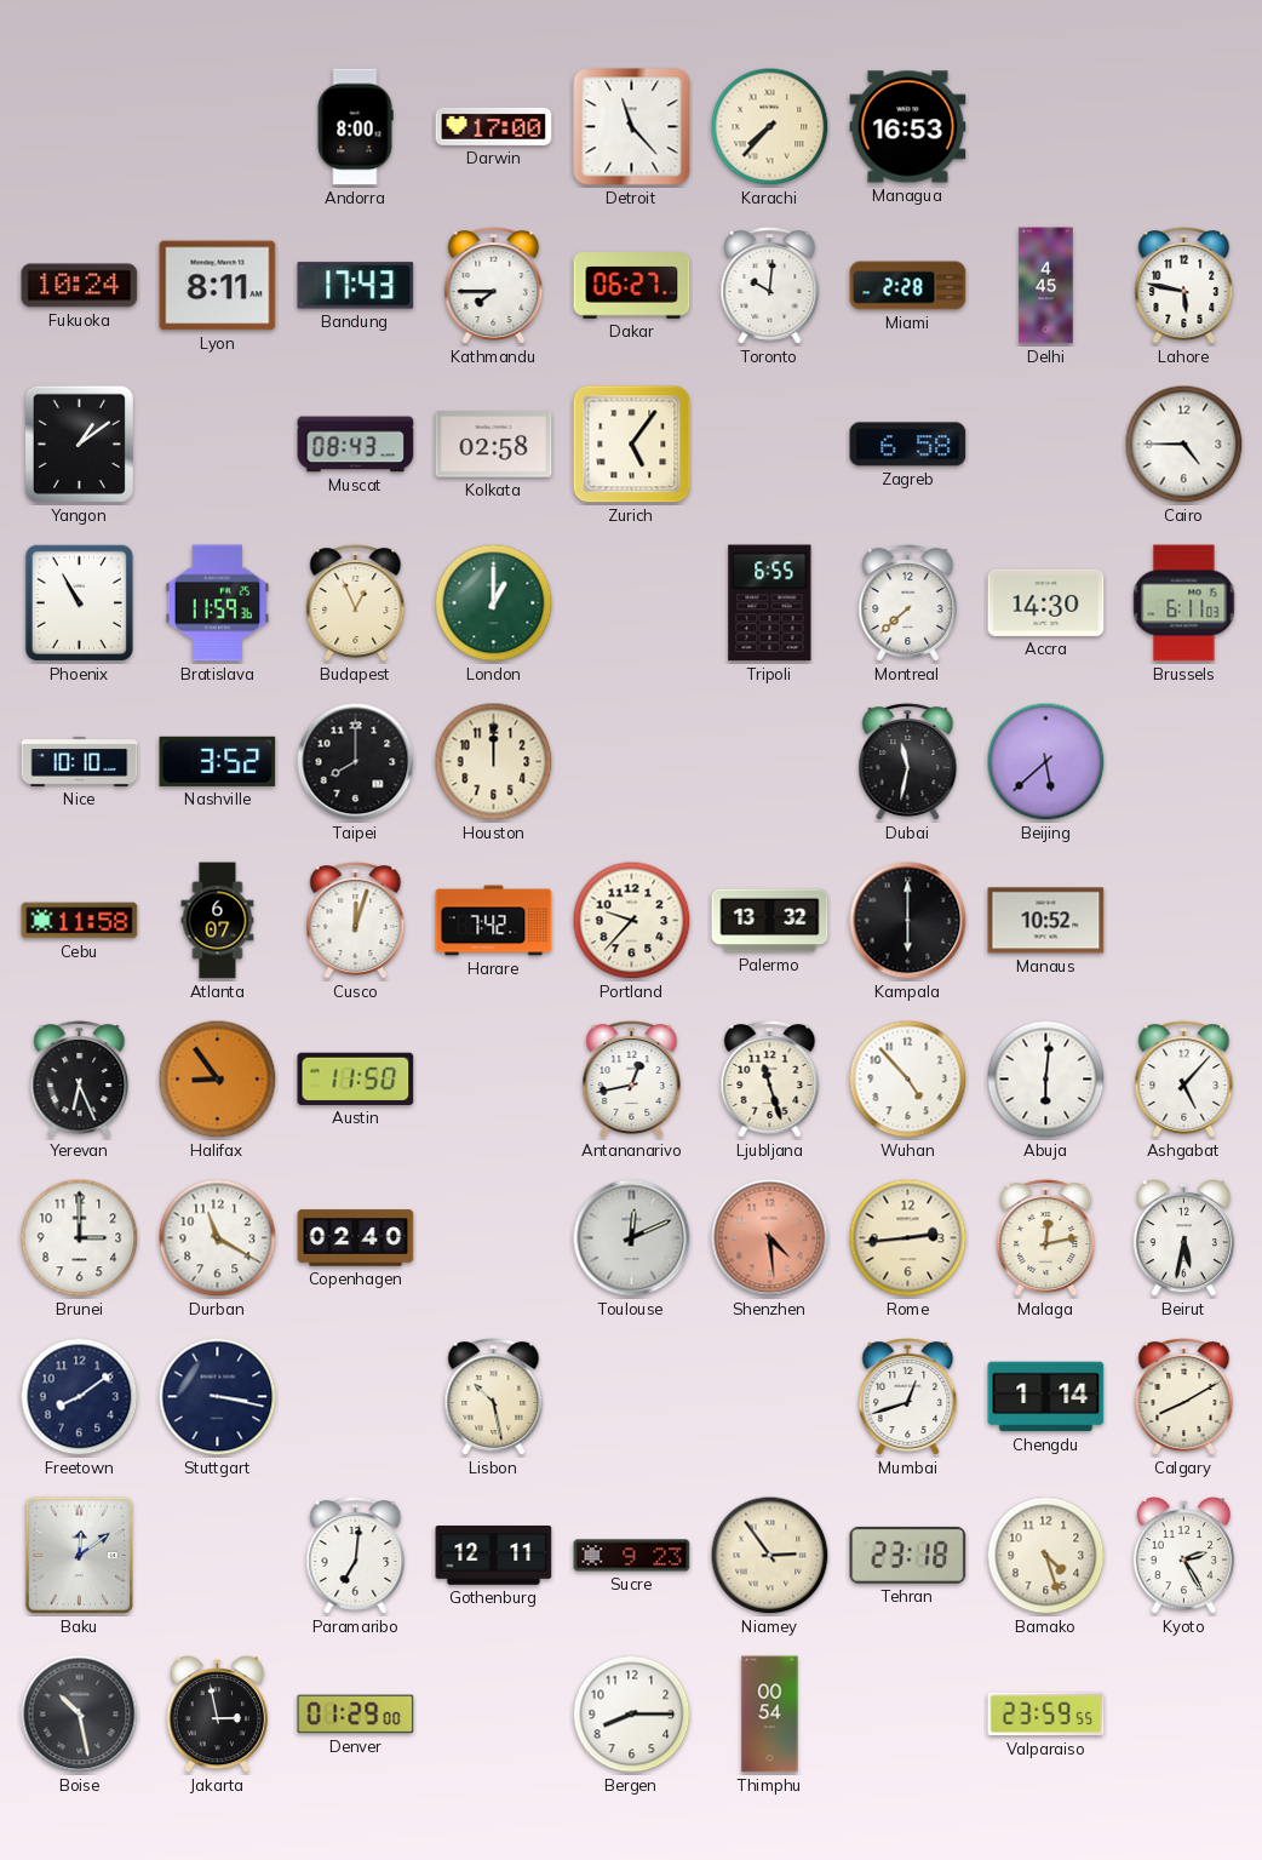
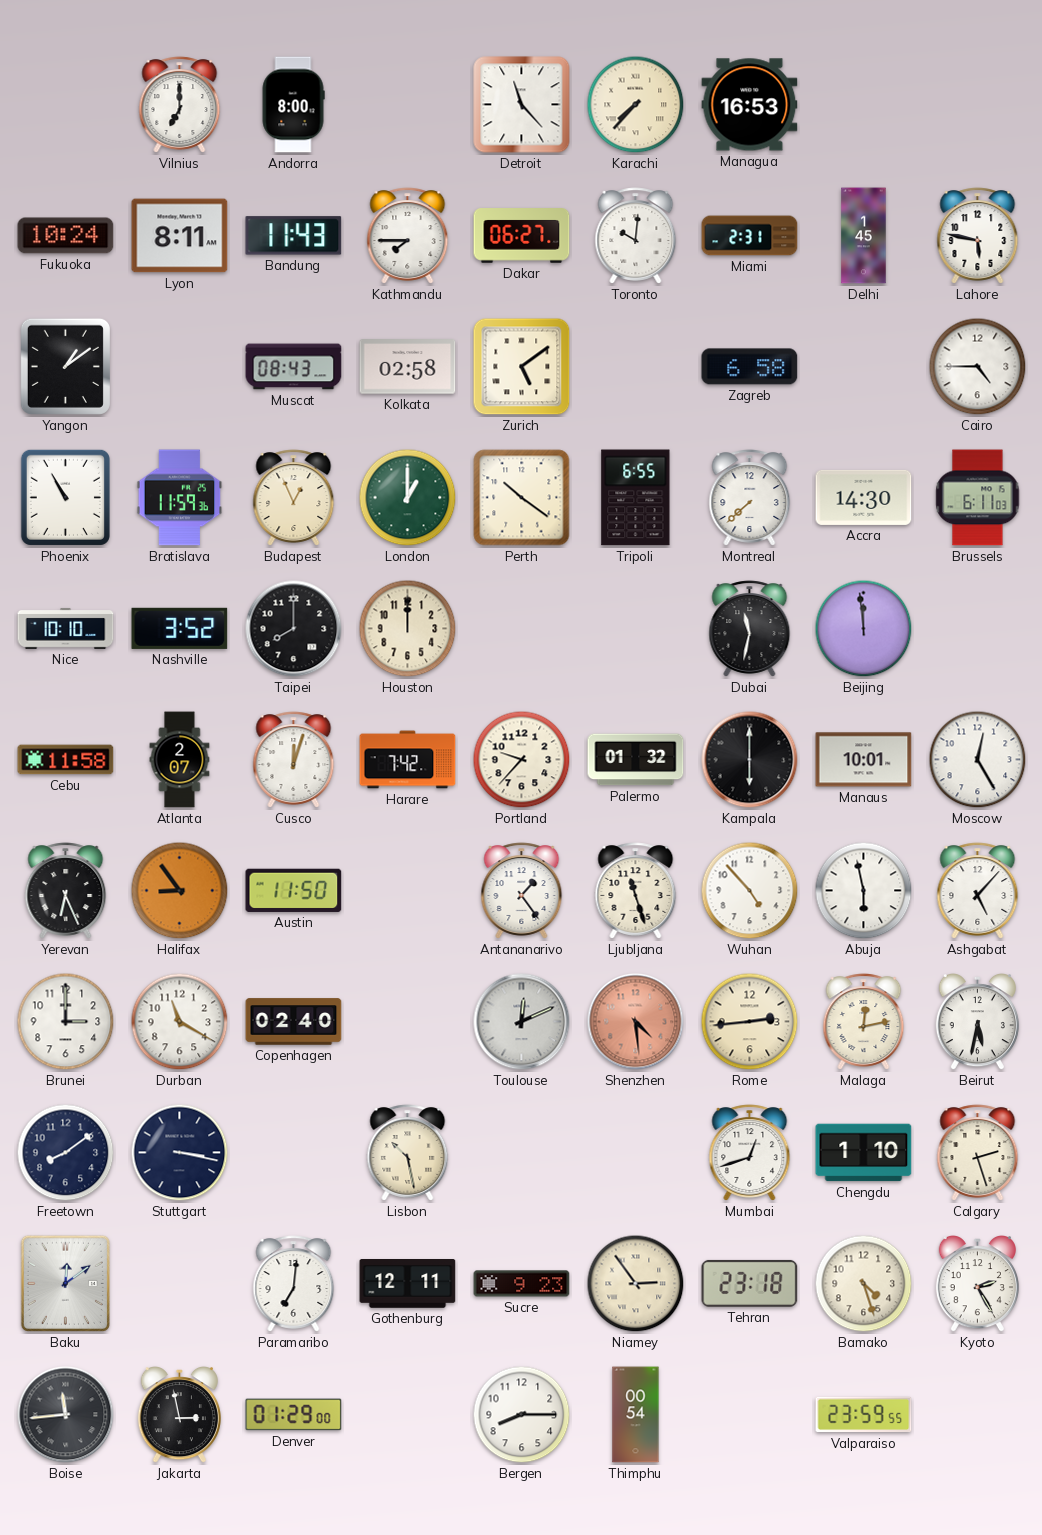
Vilnius: none -> 7:00
Darwin: 17:00 -> none
Bandung: 17:43 -> 11:43
Miami: 2:28 -> 2:31
Delhi: 4:45 -> 1:45
Zurich: 5:06 -> 5:09
Perth: none -> 10:21
Beijing: 5:38 -> 11:59
Atlanta: 6:07 -> 2:07
Palermo: 13:32 -> 01:32
Manaus: 10:52 -> 10:01
Moscow: none -> 12:25
Antananarivo: 12:43 -> 1:24
Abuja: 6:01 -> 5:58
Chengdu: 1:14 -> 1:10
Calgary: 8:10 -> 2:27
Boise: 10:28 -> 11:44
